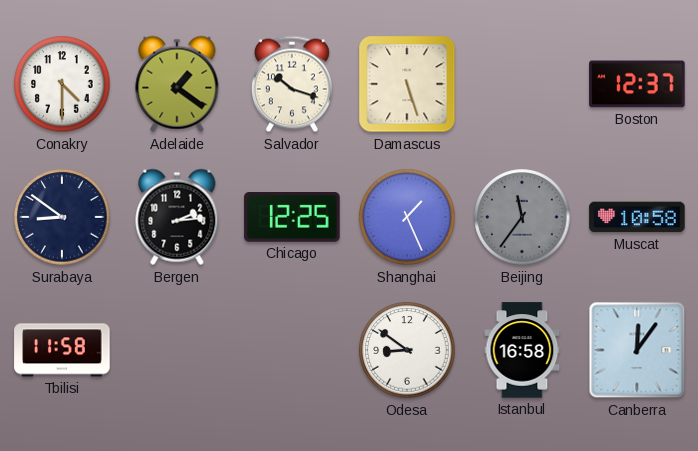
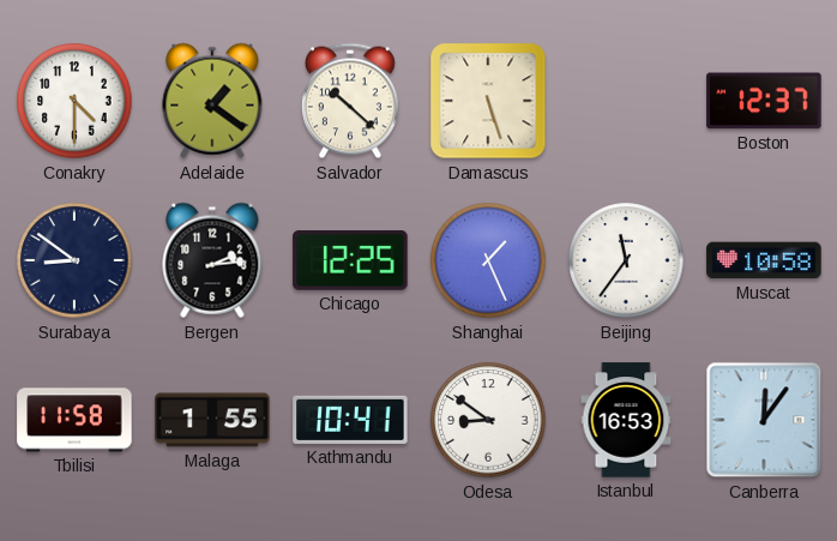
Salvador: 10:18 -> 10:22
Beijing dial: grey -> white
Malaga: none -> 1:55
Kathmandu: none -> 10:41
Istanbul: 16:58 -> 16:53
